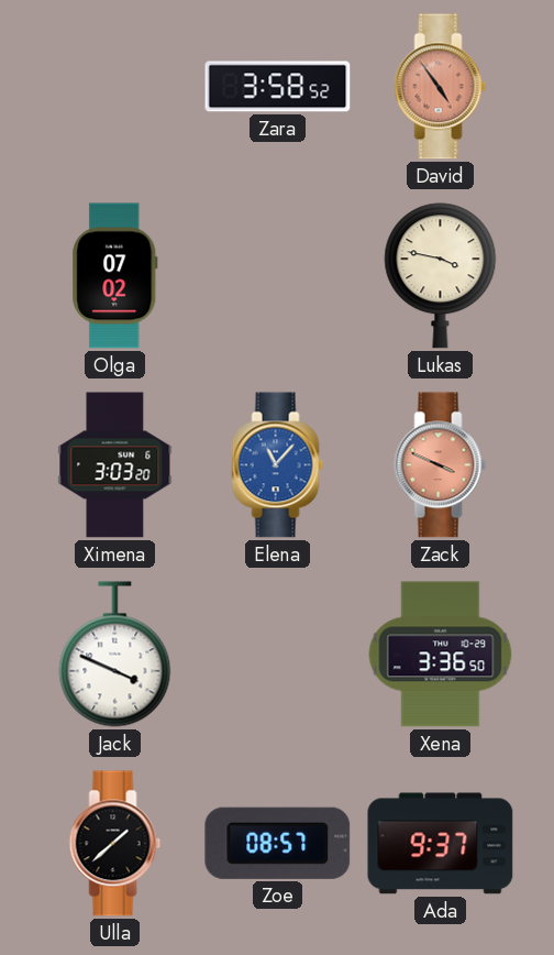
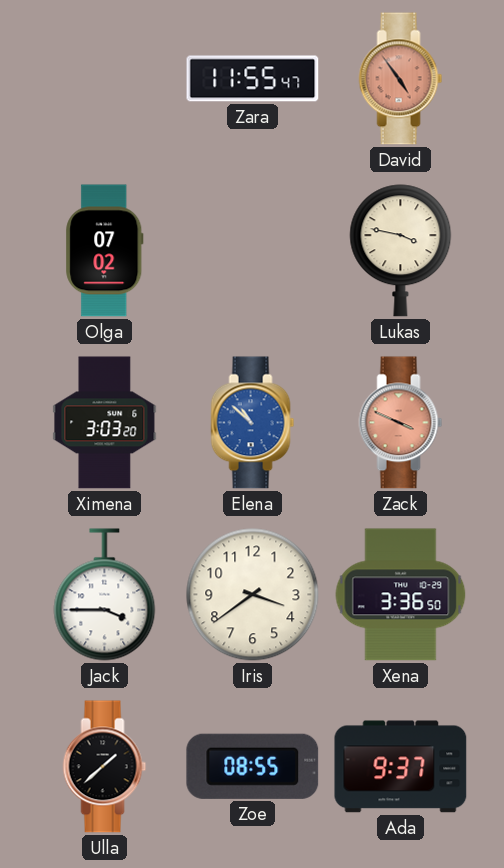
Zara: 3:58 -> 11:55
Elena: 11:07 -> 10:52
Jack: 3:49 -> 3:45
Iris: none -> 3:39
Zoe: 08:57 -> 08:55
